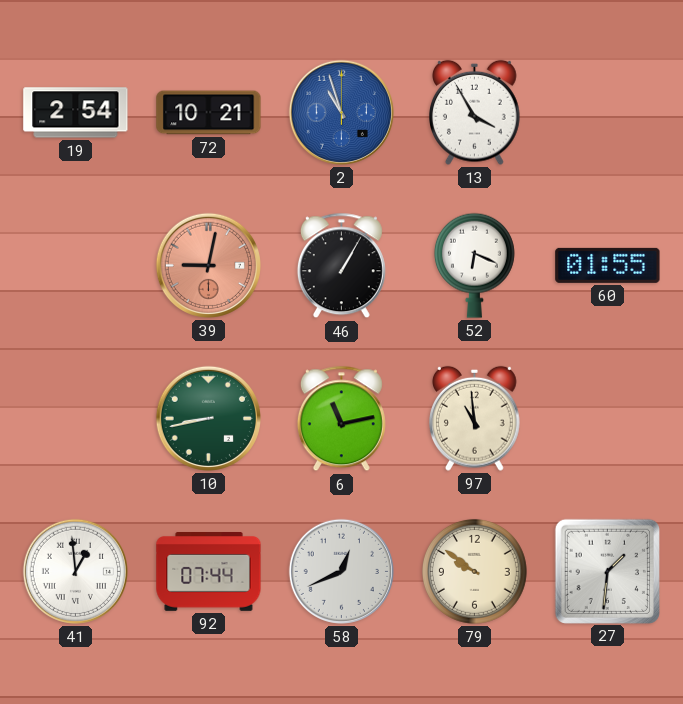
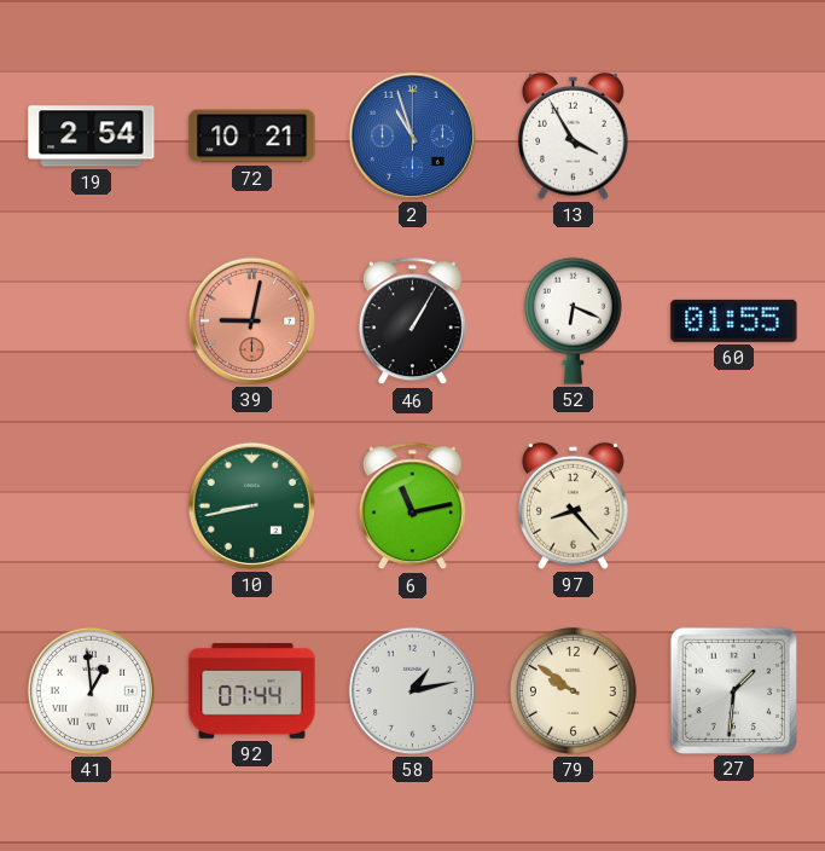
97: 10:59 -> 8:23
58: 12:41 -> 1:13
